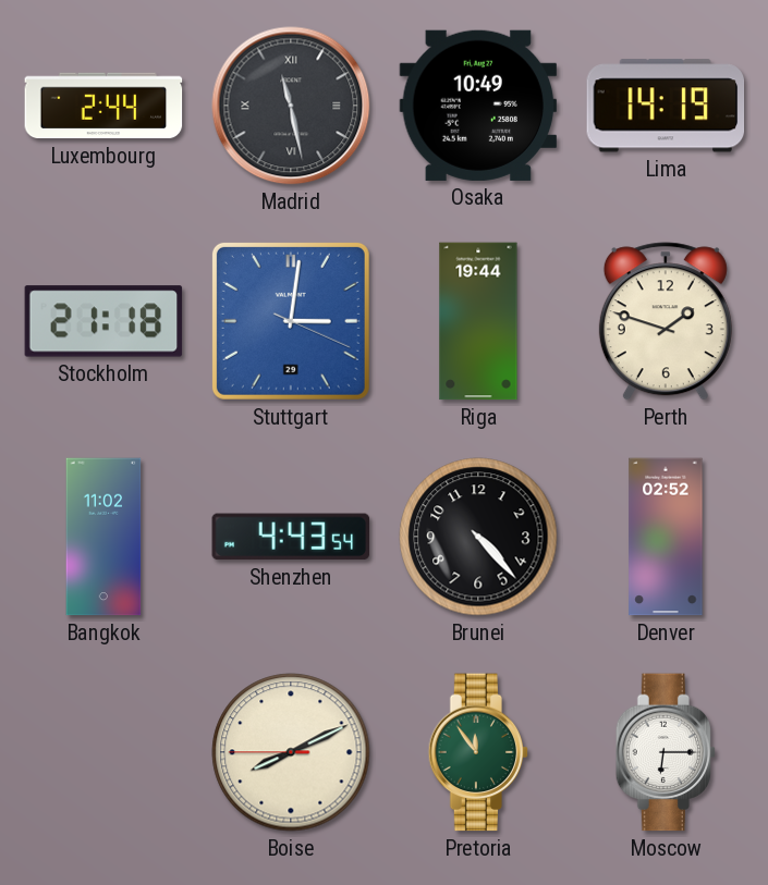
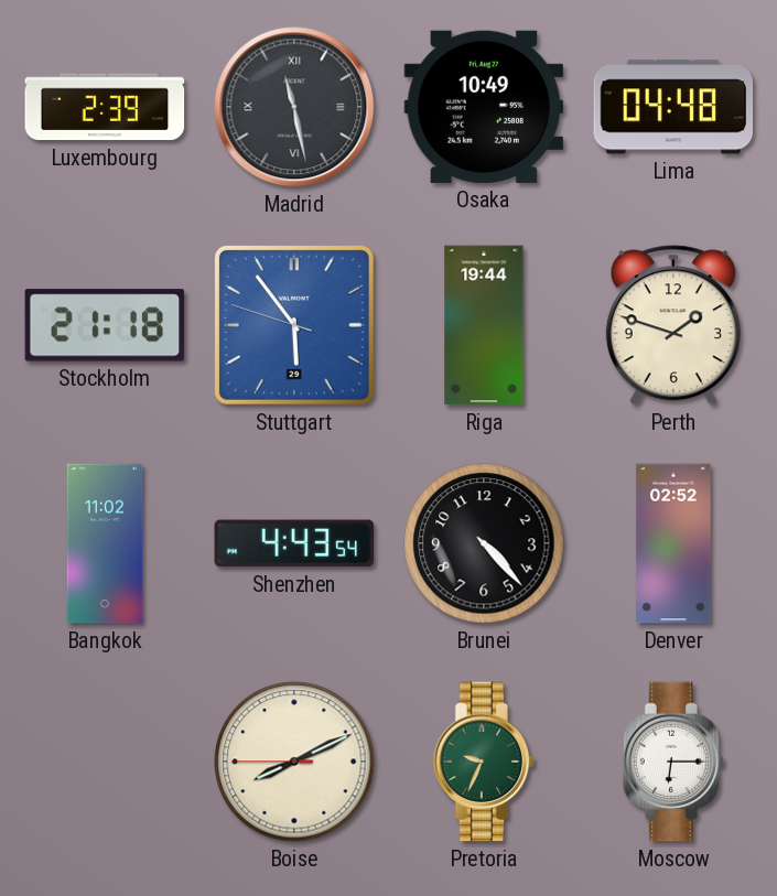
Luxembourg: 2:44 -> 2:39
Lima: 14:19 -> 04:48
Stuttgart: 3:01 -> 5:53
Pretoria: 11:54 -> 9:34
